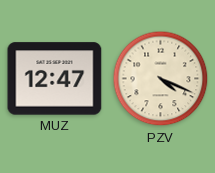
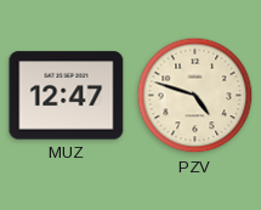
PZV: 4:19 -> 4:48
